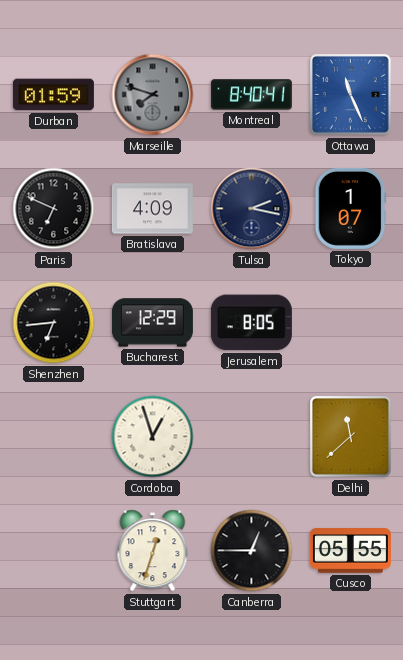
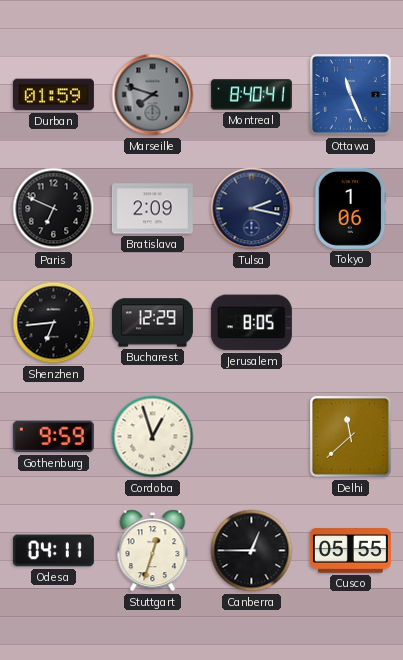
Bratislava: 4:09 -> 2:09
Tokyo: 1:07 -> 1:06
Gothenburg: none -> 9:59
Odesa: none -> 04:11
